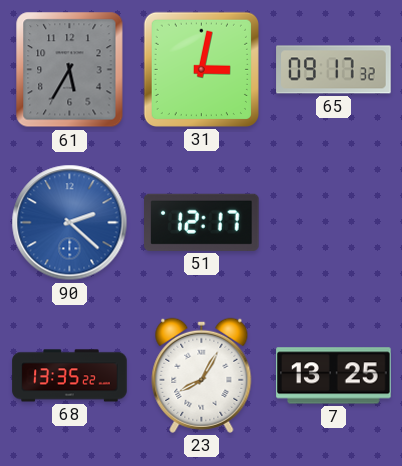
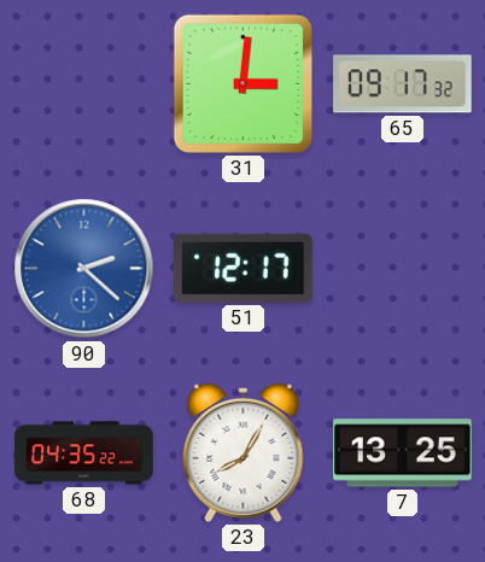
61: 5:35 -> none
31: 3:02 -> 3:01
68: 13:35 -> 04:35
